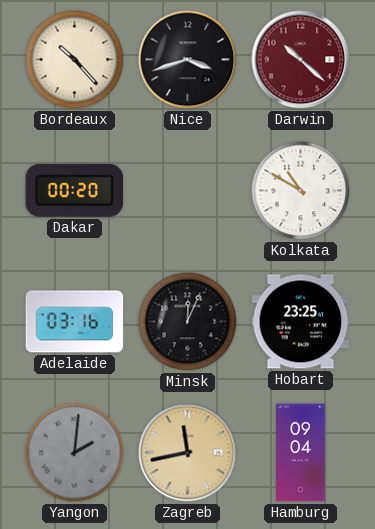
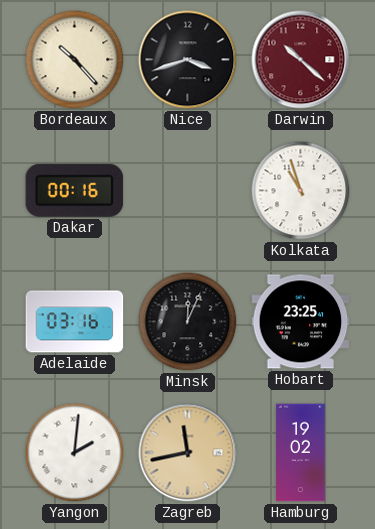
Dakar: 00:20 -> 00:16
Kolkata: 10:50 -> 10:57
Yangon dial: grey -> white
Hamburg: 09:04 -> 19:02
